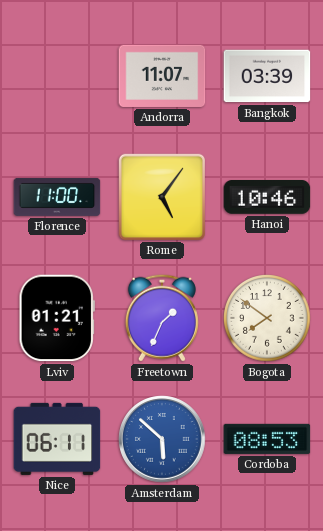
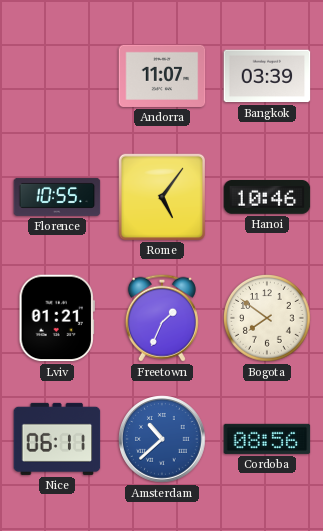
Florence: 11:00 -> 10:55
Amsterdam: 5:52 -> 10:38
Cordoba: 08:53 -> 08:56
